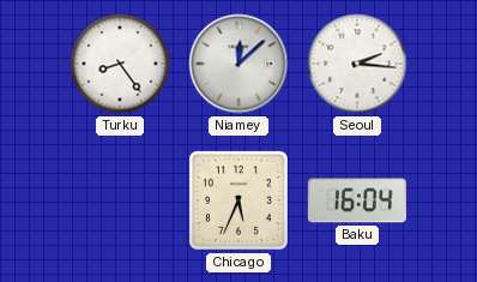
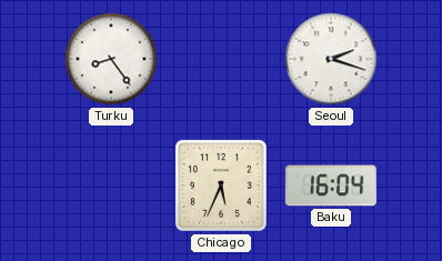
Niamey: 12:08 -> none
Seoul: 2:16 -> 2:18
